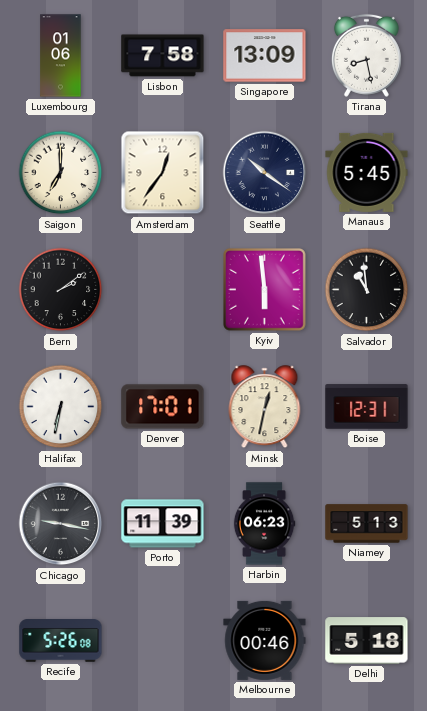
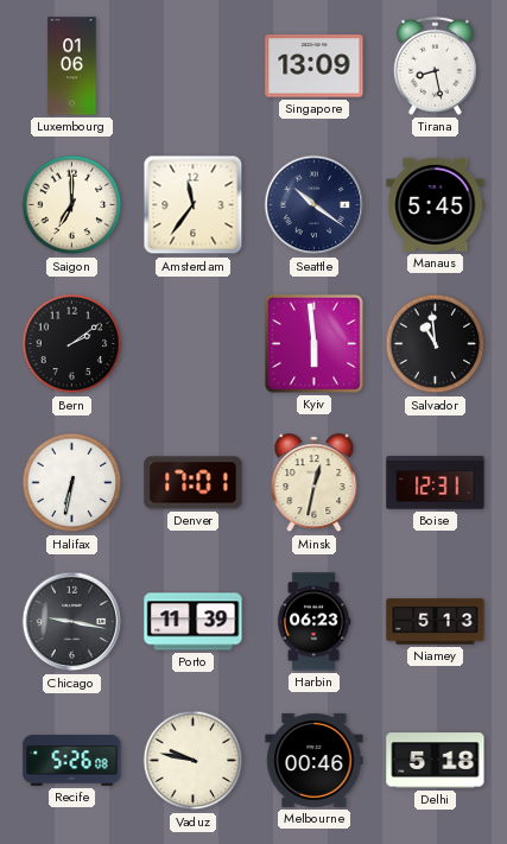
Lisbon: 7:58 -> none
Amsterdam: 12:36 -> 11:36
Vaduz: none -> 9:47
